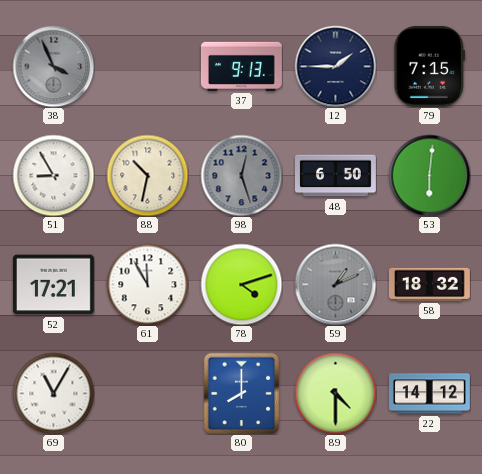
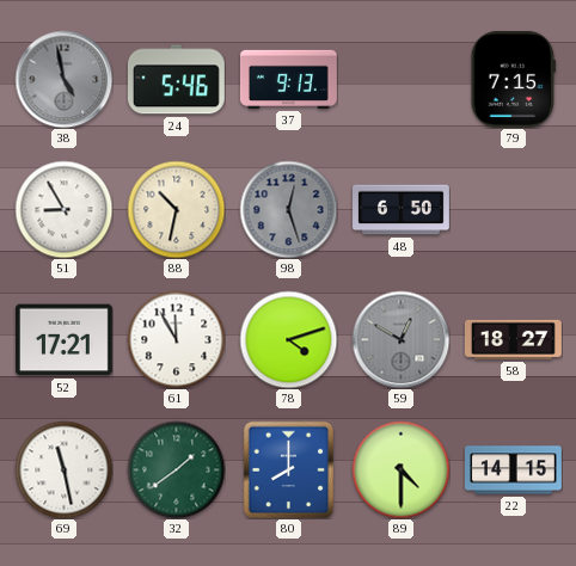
38: 3:56 -> 4:58
24: none -> 5:46
12: 1:45 -> none
53: 6:01 -> none
59: 1:11 -> 12:50
58: 18:32 -> 18:27
69: 11:05 -> 11:28
32: none -> 1:39
22: 14:12 -> 14:15
